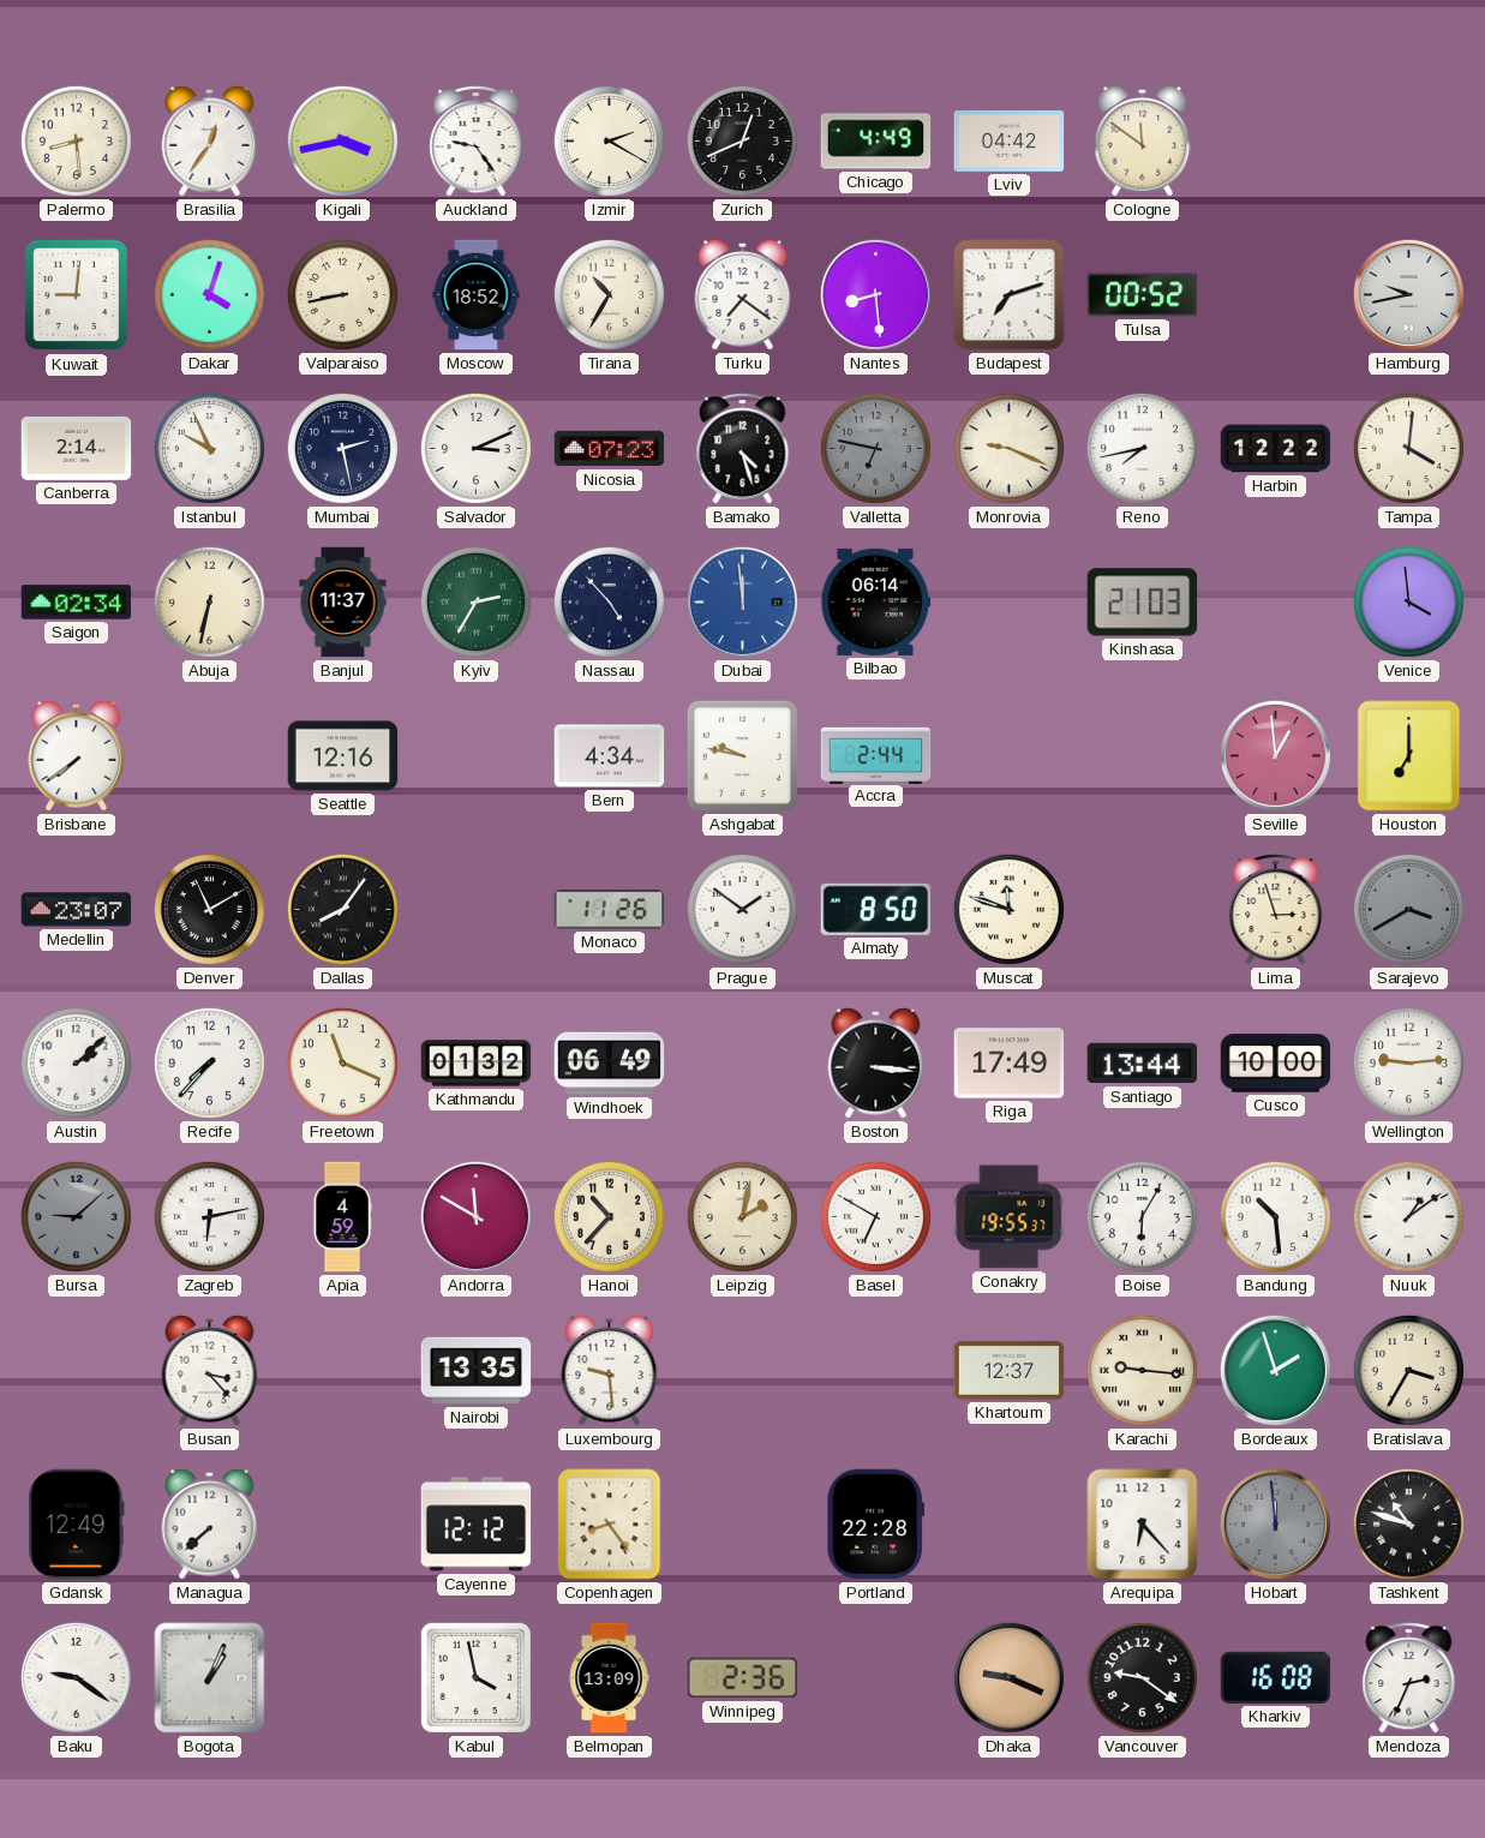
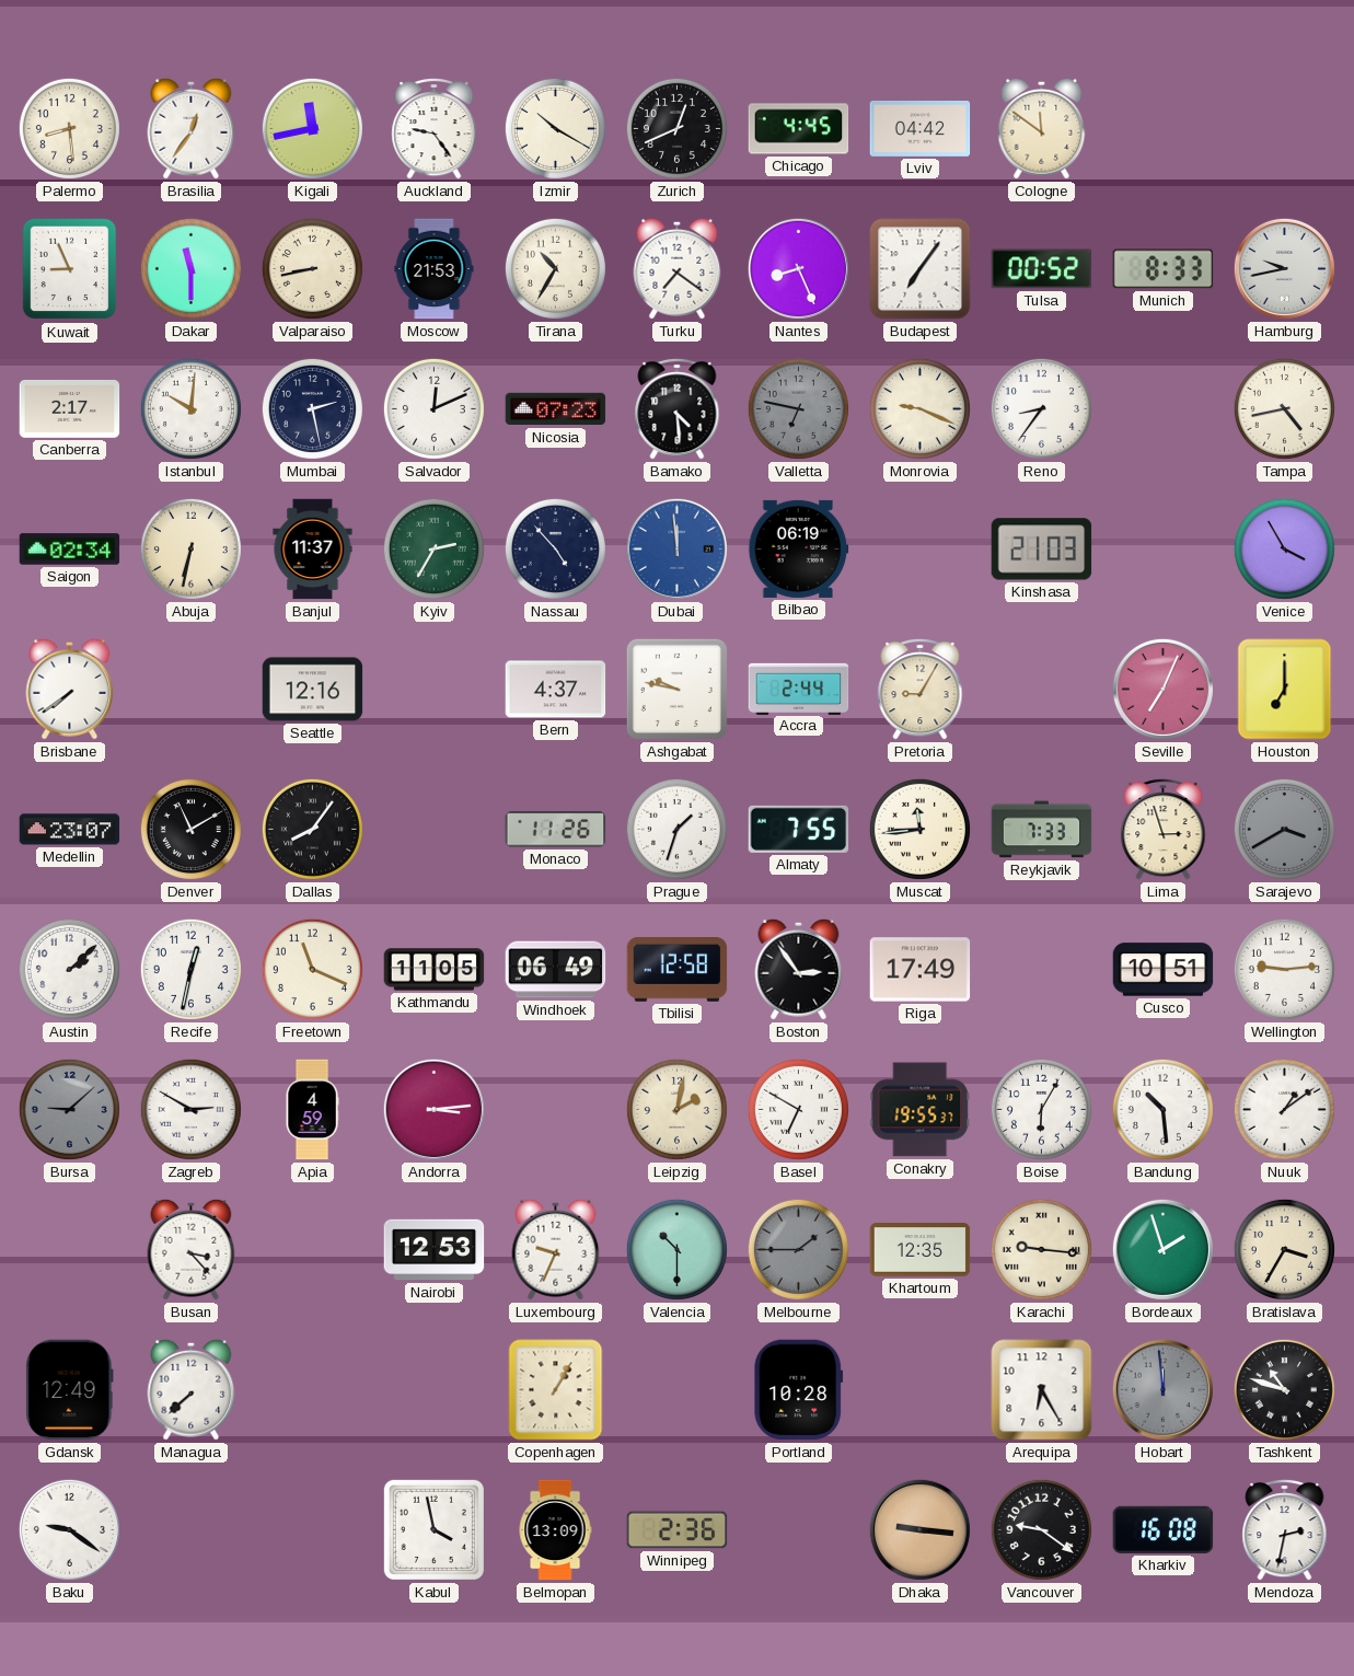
Kigali: 3:43 -> 11:43
Izmir: 2:20 -> 10:20
Chicago: 4:49 -> 4:45
Kuwait: 9:01 -> 8:56
Dakar: 4:03 -> 11:30
Moscow: 18:52 -> 21:53
Nantes: 8:29 -> 8:26
Budapest: 7:12 -> 7:06
Munich: none -> 8:33
Canberra: 2:14 -> 2:17
Istanbul: 9:56 -> 10:01
Salvador: 3:11 -> 12:11
Bamako: 4:27 -> 4:29
Reno: 7:43 -> 8:36
Harbin: 12:22 -> none
Tampa: 4:01 -> 4:43
Bilbao: 06:14 -> 06:19
Venice: 3:59 -> 3:55
Bern: 4:34 -> 4:37
Pretoria: none -> 9:05
Seville: 12:59 -> 7:04
Prague: 1:51 -> 1:33
Almaty: 8:50 -> 7:55
Muscat: 11:48 -> 11:44
Reykjavik: none -> 7:33
Recife: 7:37 -> 12:32
Kathmandu: 01:32 -> 11:05
Tbilisi: none -> 12:58
Boston: 3:16 -> 2:54
Santiago: 13:44 -> none
Cusco: 10:00 -> 10:51
Zagreb: 6:13 -> 2:50
Andorra: 11:50 -> 3:14
Hanoi: 10:37 -> none
Nairobi: 13:35 -> 12:53
Luxembourg: 9:29 -> 9:34
Valencia: none -> 10:30
Melbourne: none -> 1:45
Khartoum: 12:37 -> 12:35
Cayenne: 12:12 -> none
Copenhagen: 8:24 -> 1:05
Portland: 22:28 -> 10:28
Arequipa: 6:23 -> 6:25
Bogota: 1:04 -> none
Dhaka: 9:19 -> 9:16
Mendoza: 2:34 -> 2:32
